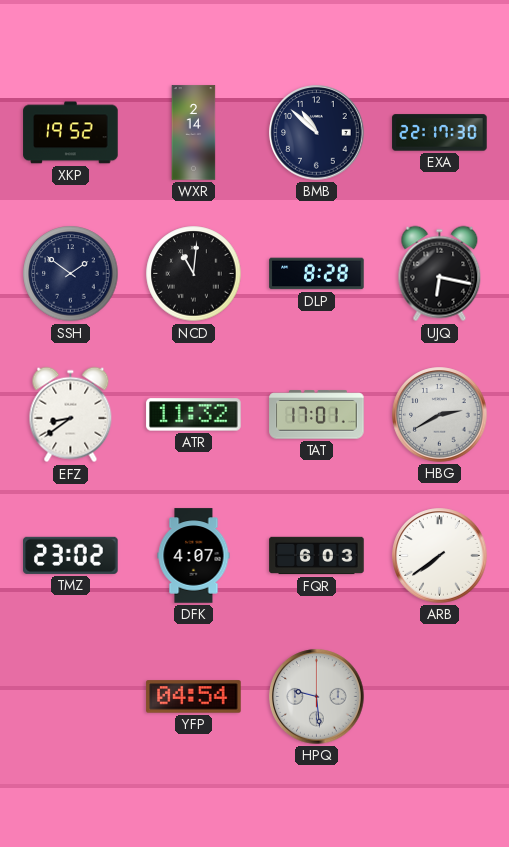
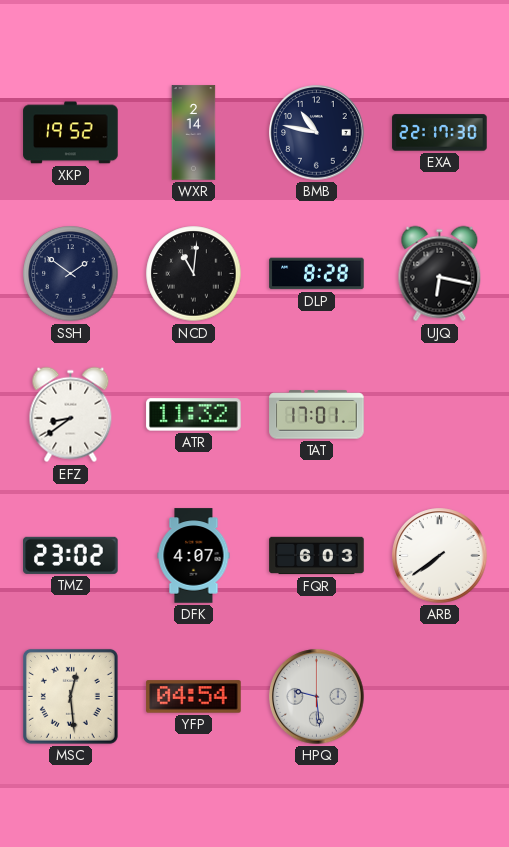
BMB: 10:52 -> 10:47
HBG: 2:40 -> none
MSC: none -> 12:29
